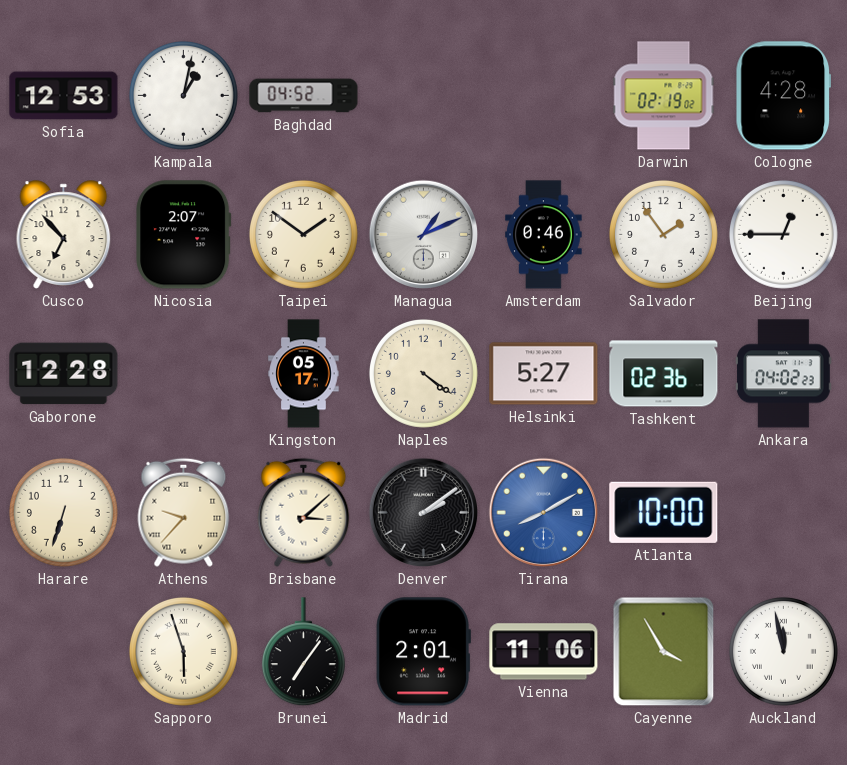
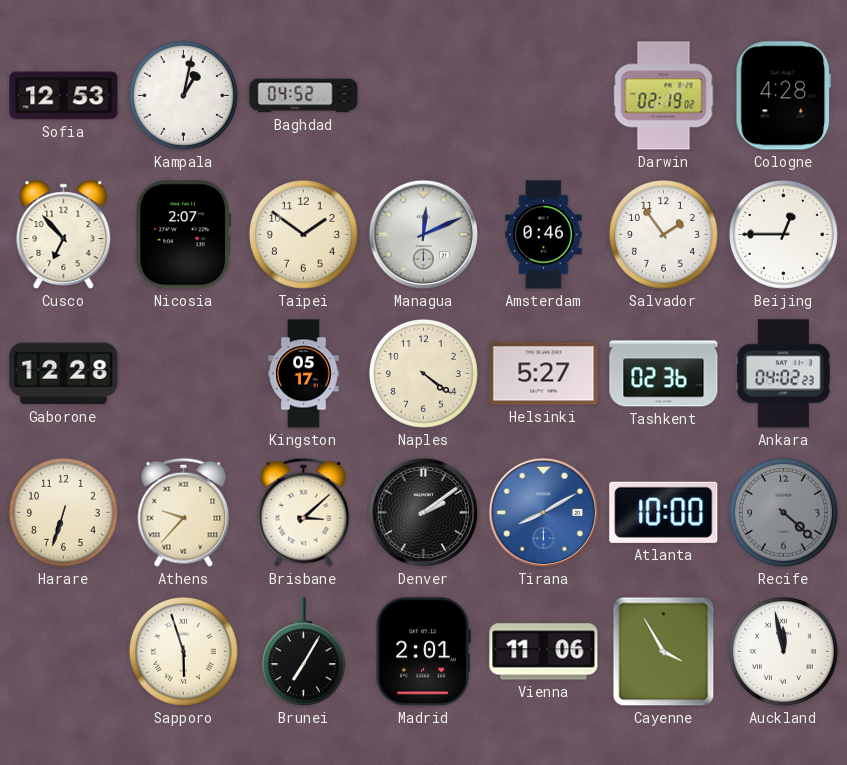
Managua: 1:11 -> 12:11
Recife: none -> 4:22
Brunei: 7:06 -> 7:05
